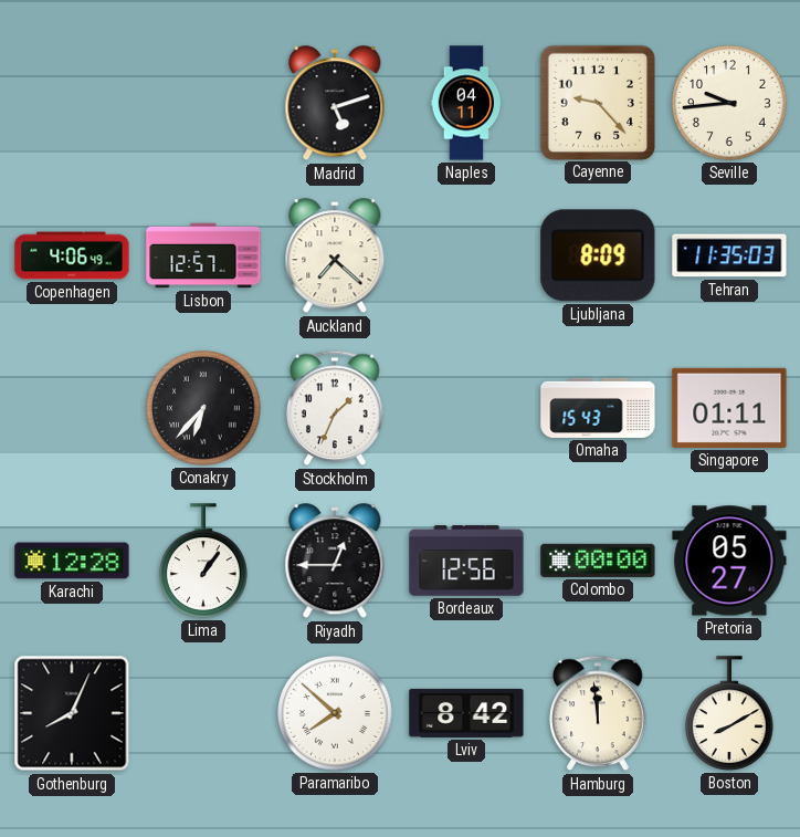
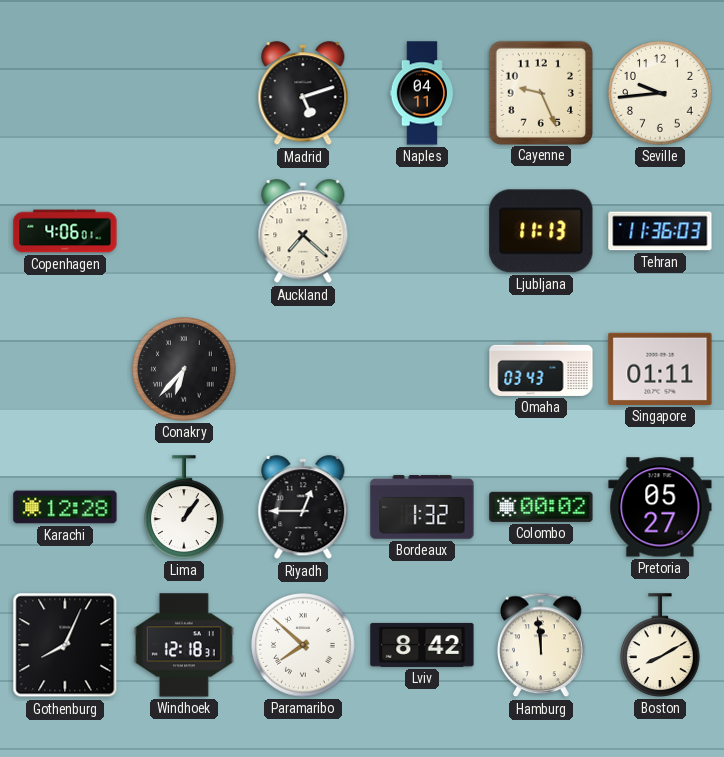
Cayenne: 9:23 -> 9:26
Copenhagen: 4:06:49 -> 4:06:01
Lisbon: 12:57 -> none
Ljubljana: 8:09 -> 11:13
Tehran: 11:35 -> 11:36
Stockholm: 1:34 -> none
Omaha: 15:43 -> 03:43
Bordeaux: 12:56 -> 1:32
Colombo: 00:00 -> 00:02
Windhoek: none -> 12:18
